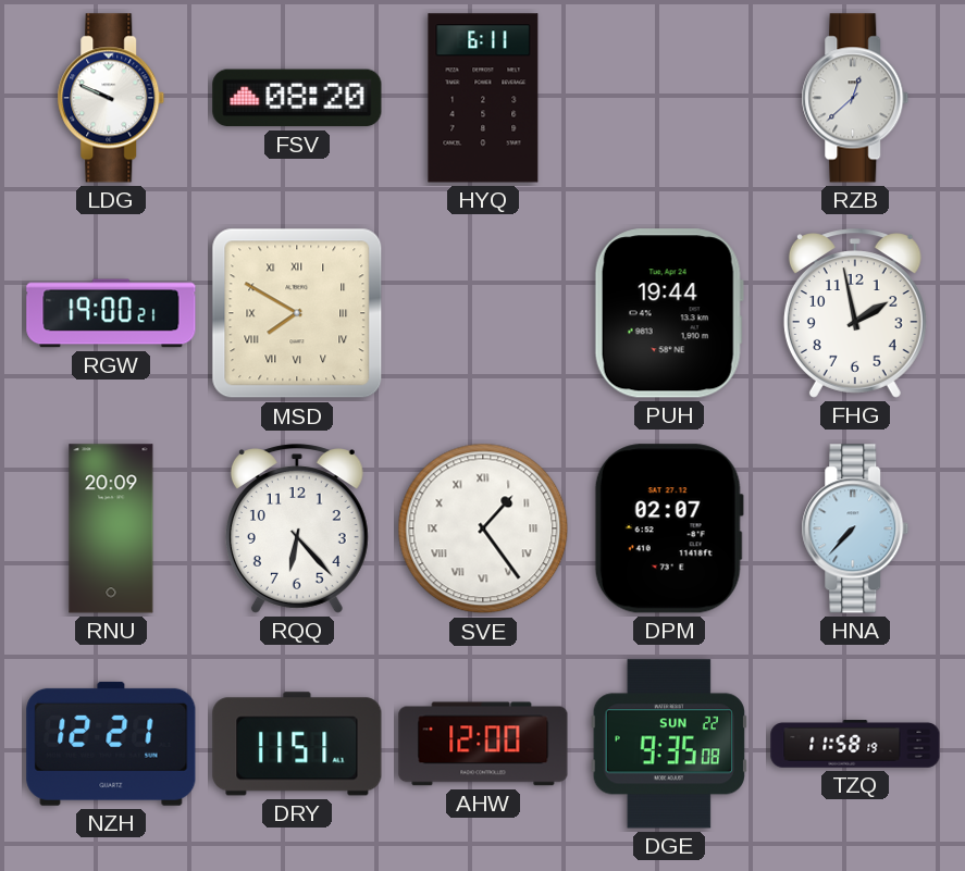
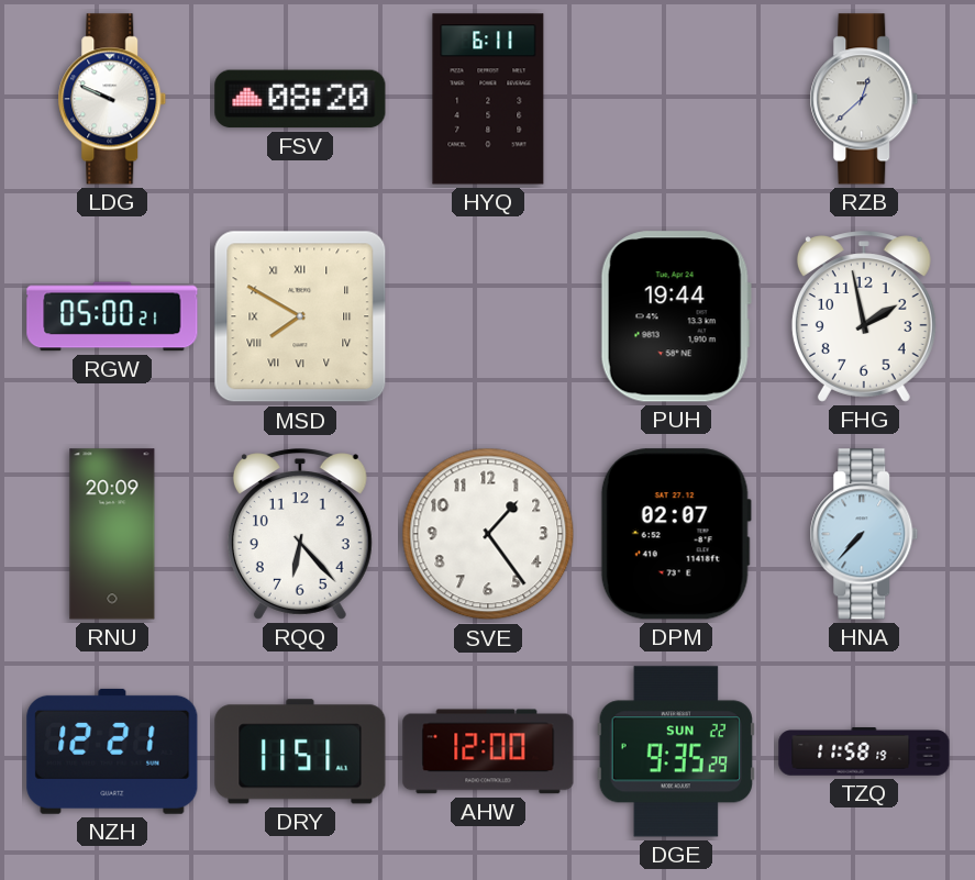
RGW: 19:00 -> 05:00
SVE numerals: Roman -> Arabic
DGE: 9:35:08 -> 9:35:29
